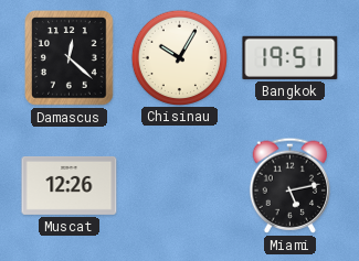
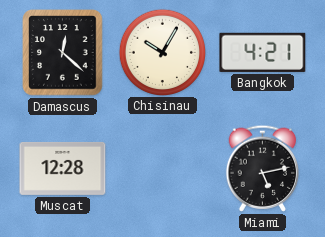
Bangkok: 19:51 -> 4:21
Muscat: 12:26 -> 12:28
